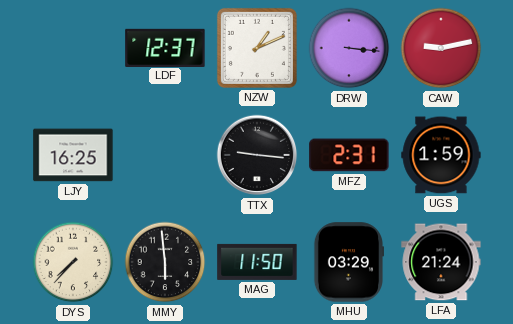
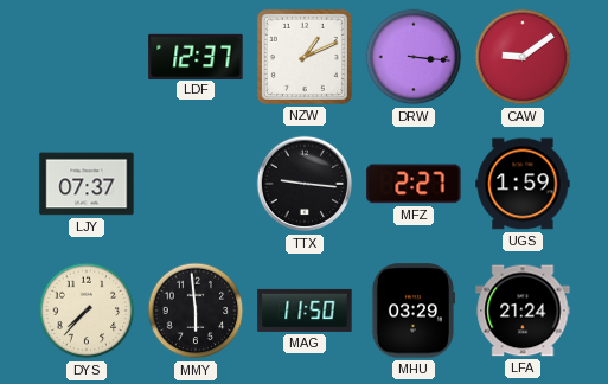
CAW: 9:13 -> 9:09
LJY: 16:25 -> 07:37
MFZ: 2:31 -> 2:27
